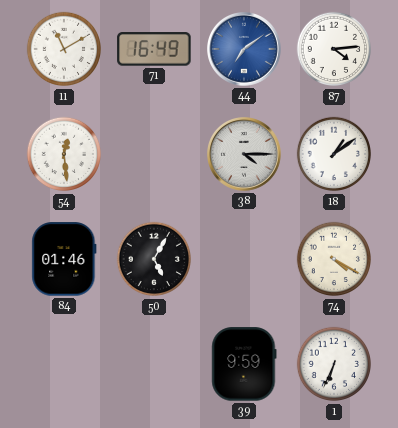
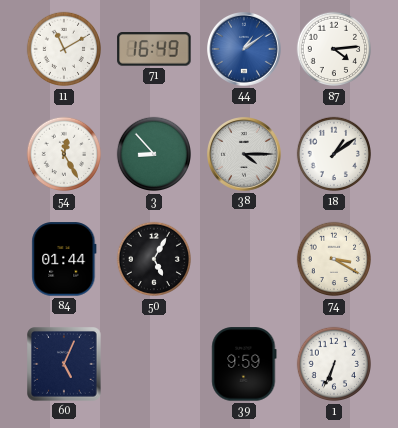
44: 7:09 -> 1:09
54: 12:29 -> 12:25
3: none -> 8:53
84: 01:46 -> 01:44
74: 4:20 -> 3:20
60: none -> 5:04
